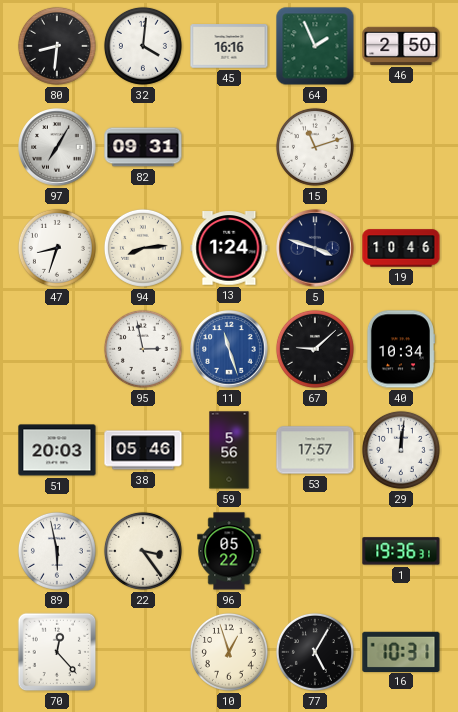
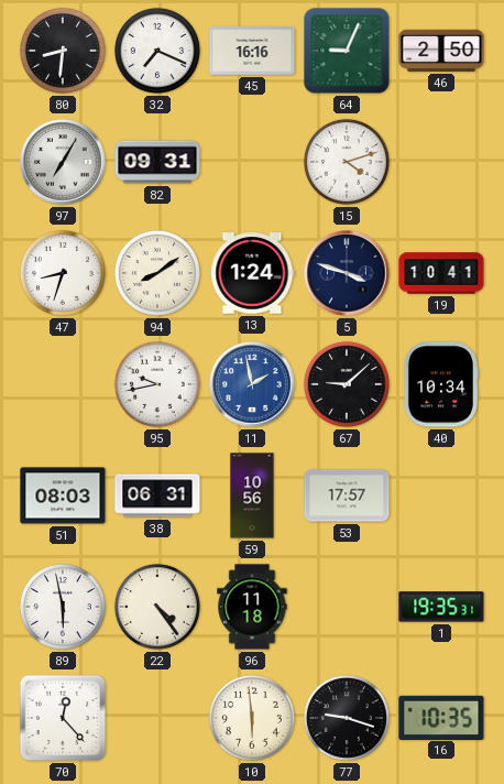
32: 4:01 -> 7:19
64: 1:56 -> 9:04
15: 11:12 -> 4:12
94: 8:14 -> 8:09
19: 10:46 -> 10:41
95: 2:58 -> 9:43
11: 11:27 -> 1:58
51: 20:03 -> 08:03
38: 05:46 -> 06:31
59: 5:56 -> 10:56
29: 12:01 -> none
22: 3:24 -> 4:24
96: 05:22 -> 11:18
1: 19:36 -> 19:35
10: 12:57 -> 5:59
77: 5:05 -> 9:18
16: 10:31 -> 10:35
